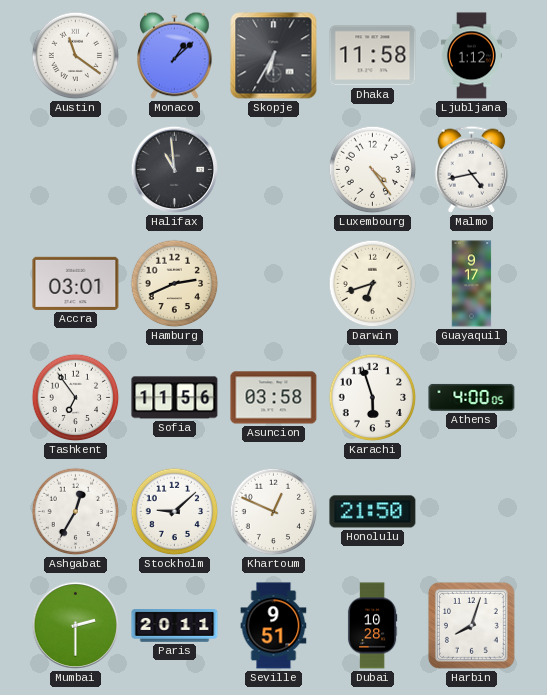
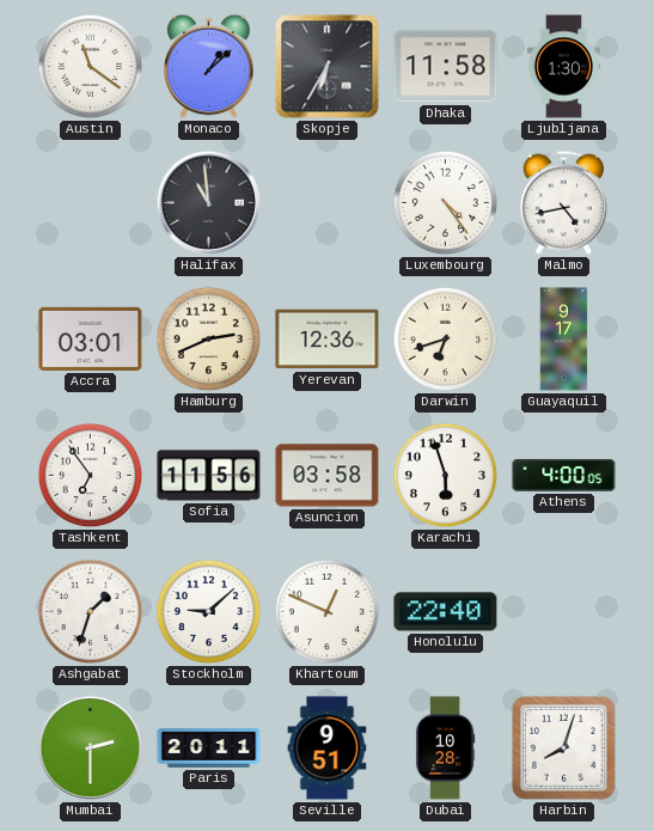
Ljubljana: 1:12 -> 1:30
Yerevan: none -> 12:36
Ashgabat: 12:35 -> 1:33
Honolulu: 21:50 -> 22:40
